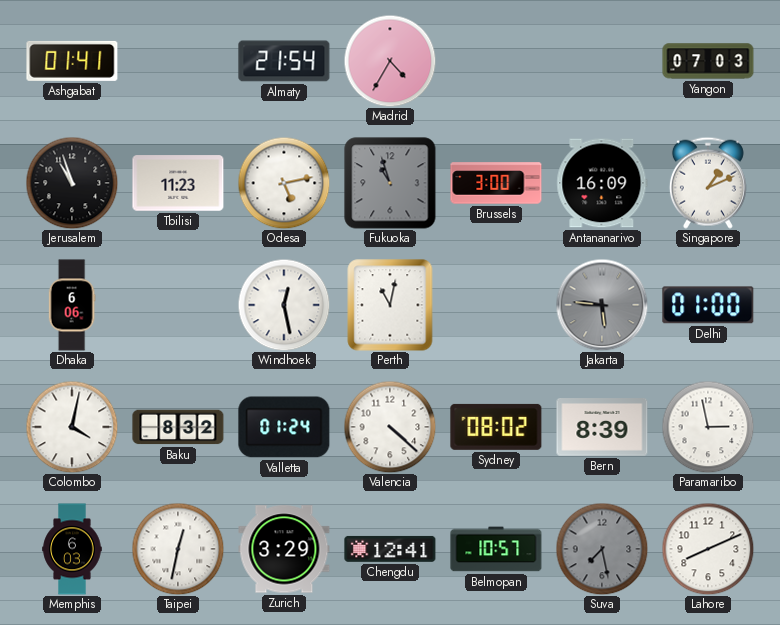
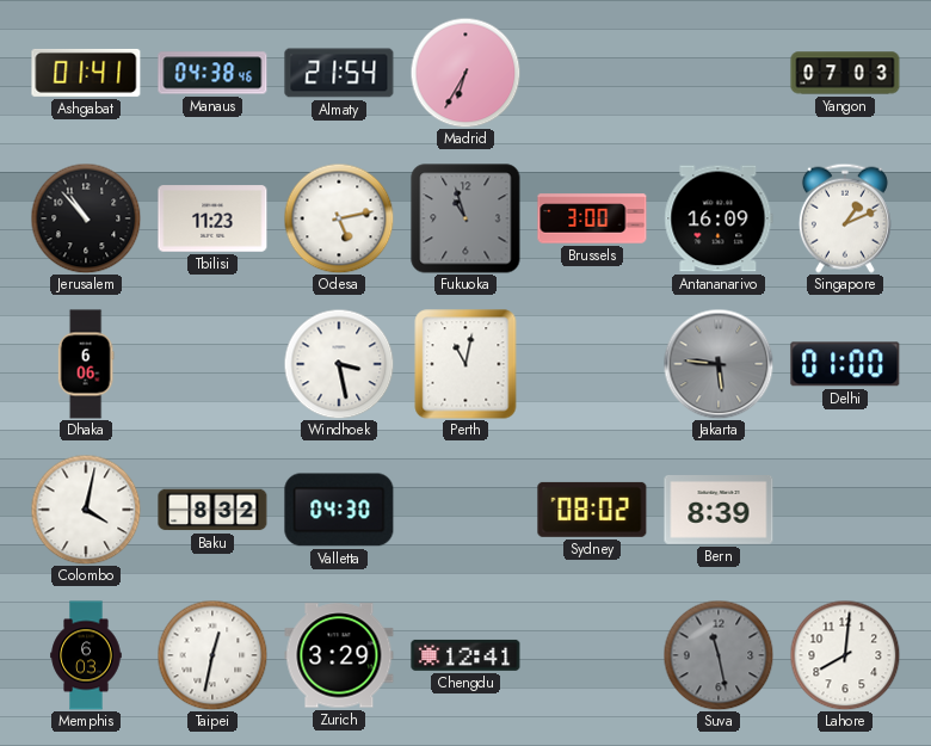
Manaus: none -> 04:38
Madrid: 4:35 -> 6:35
Jerusalem: 10:57 -> 10:53
Windhoek: 12:28 -> 3:28
Valletta: 01:24 -> 04:30
Valencia: 4:22 -> none
Paramaribo: 2:58 -> none
Belmopan: 10:57 -> none
Suva: 7:28 -> 11:28
Lahore: 8:11 -> 8:01
